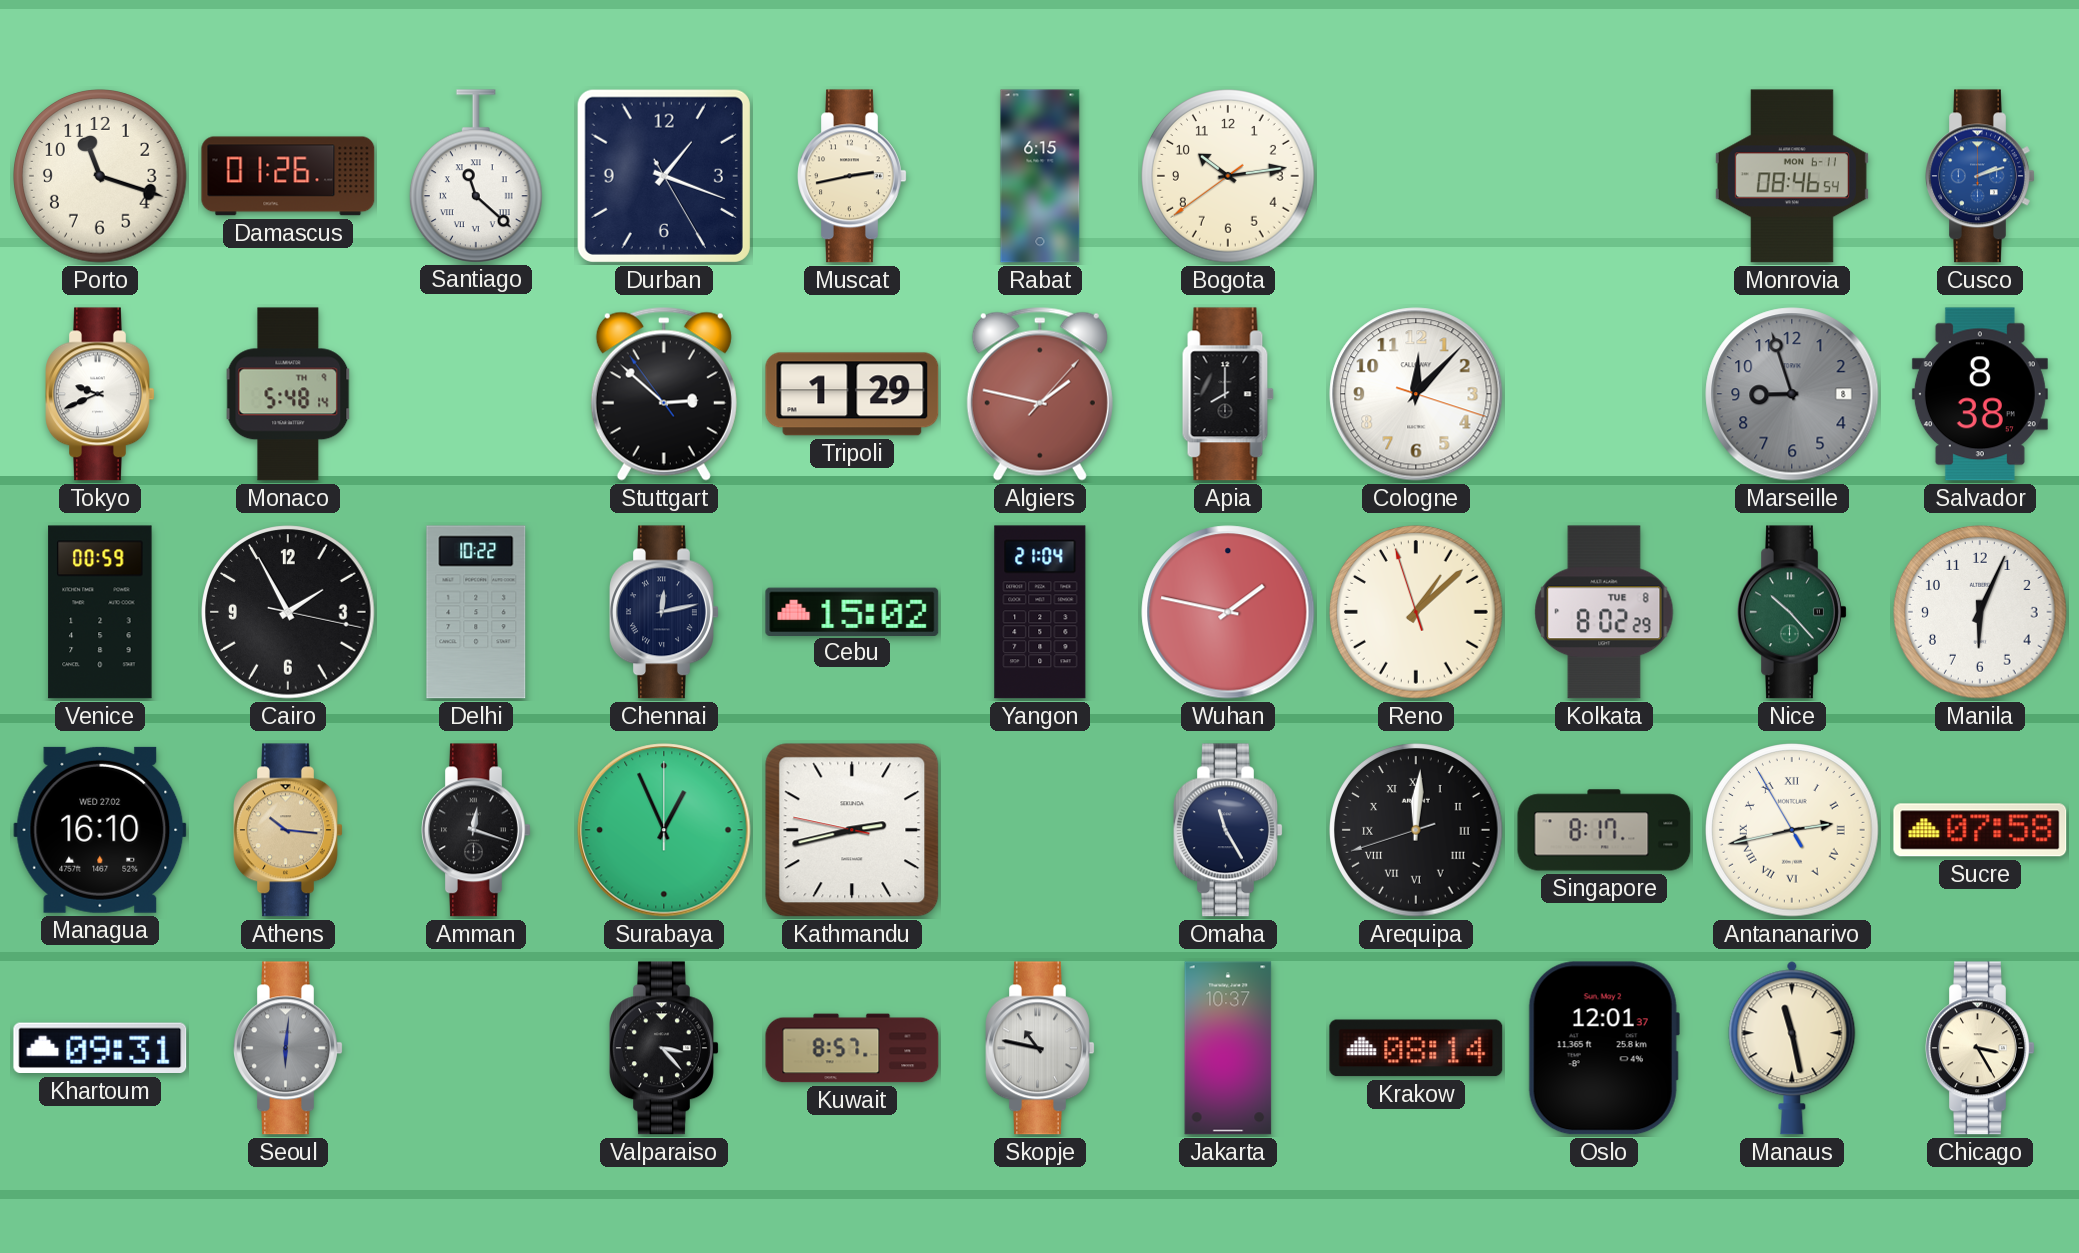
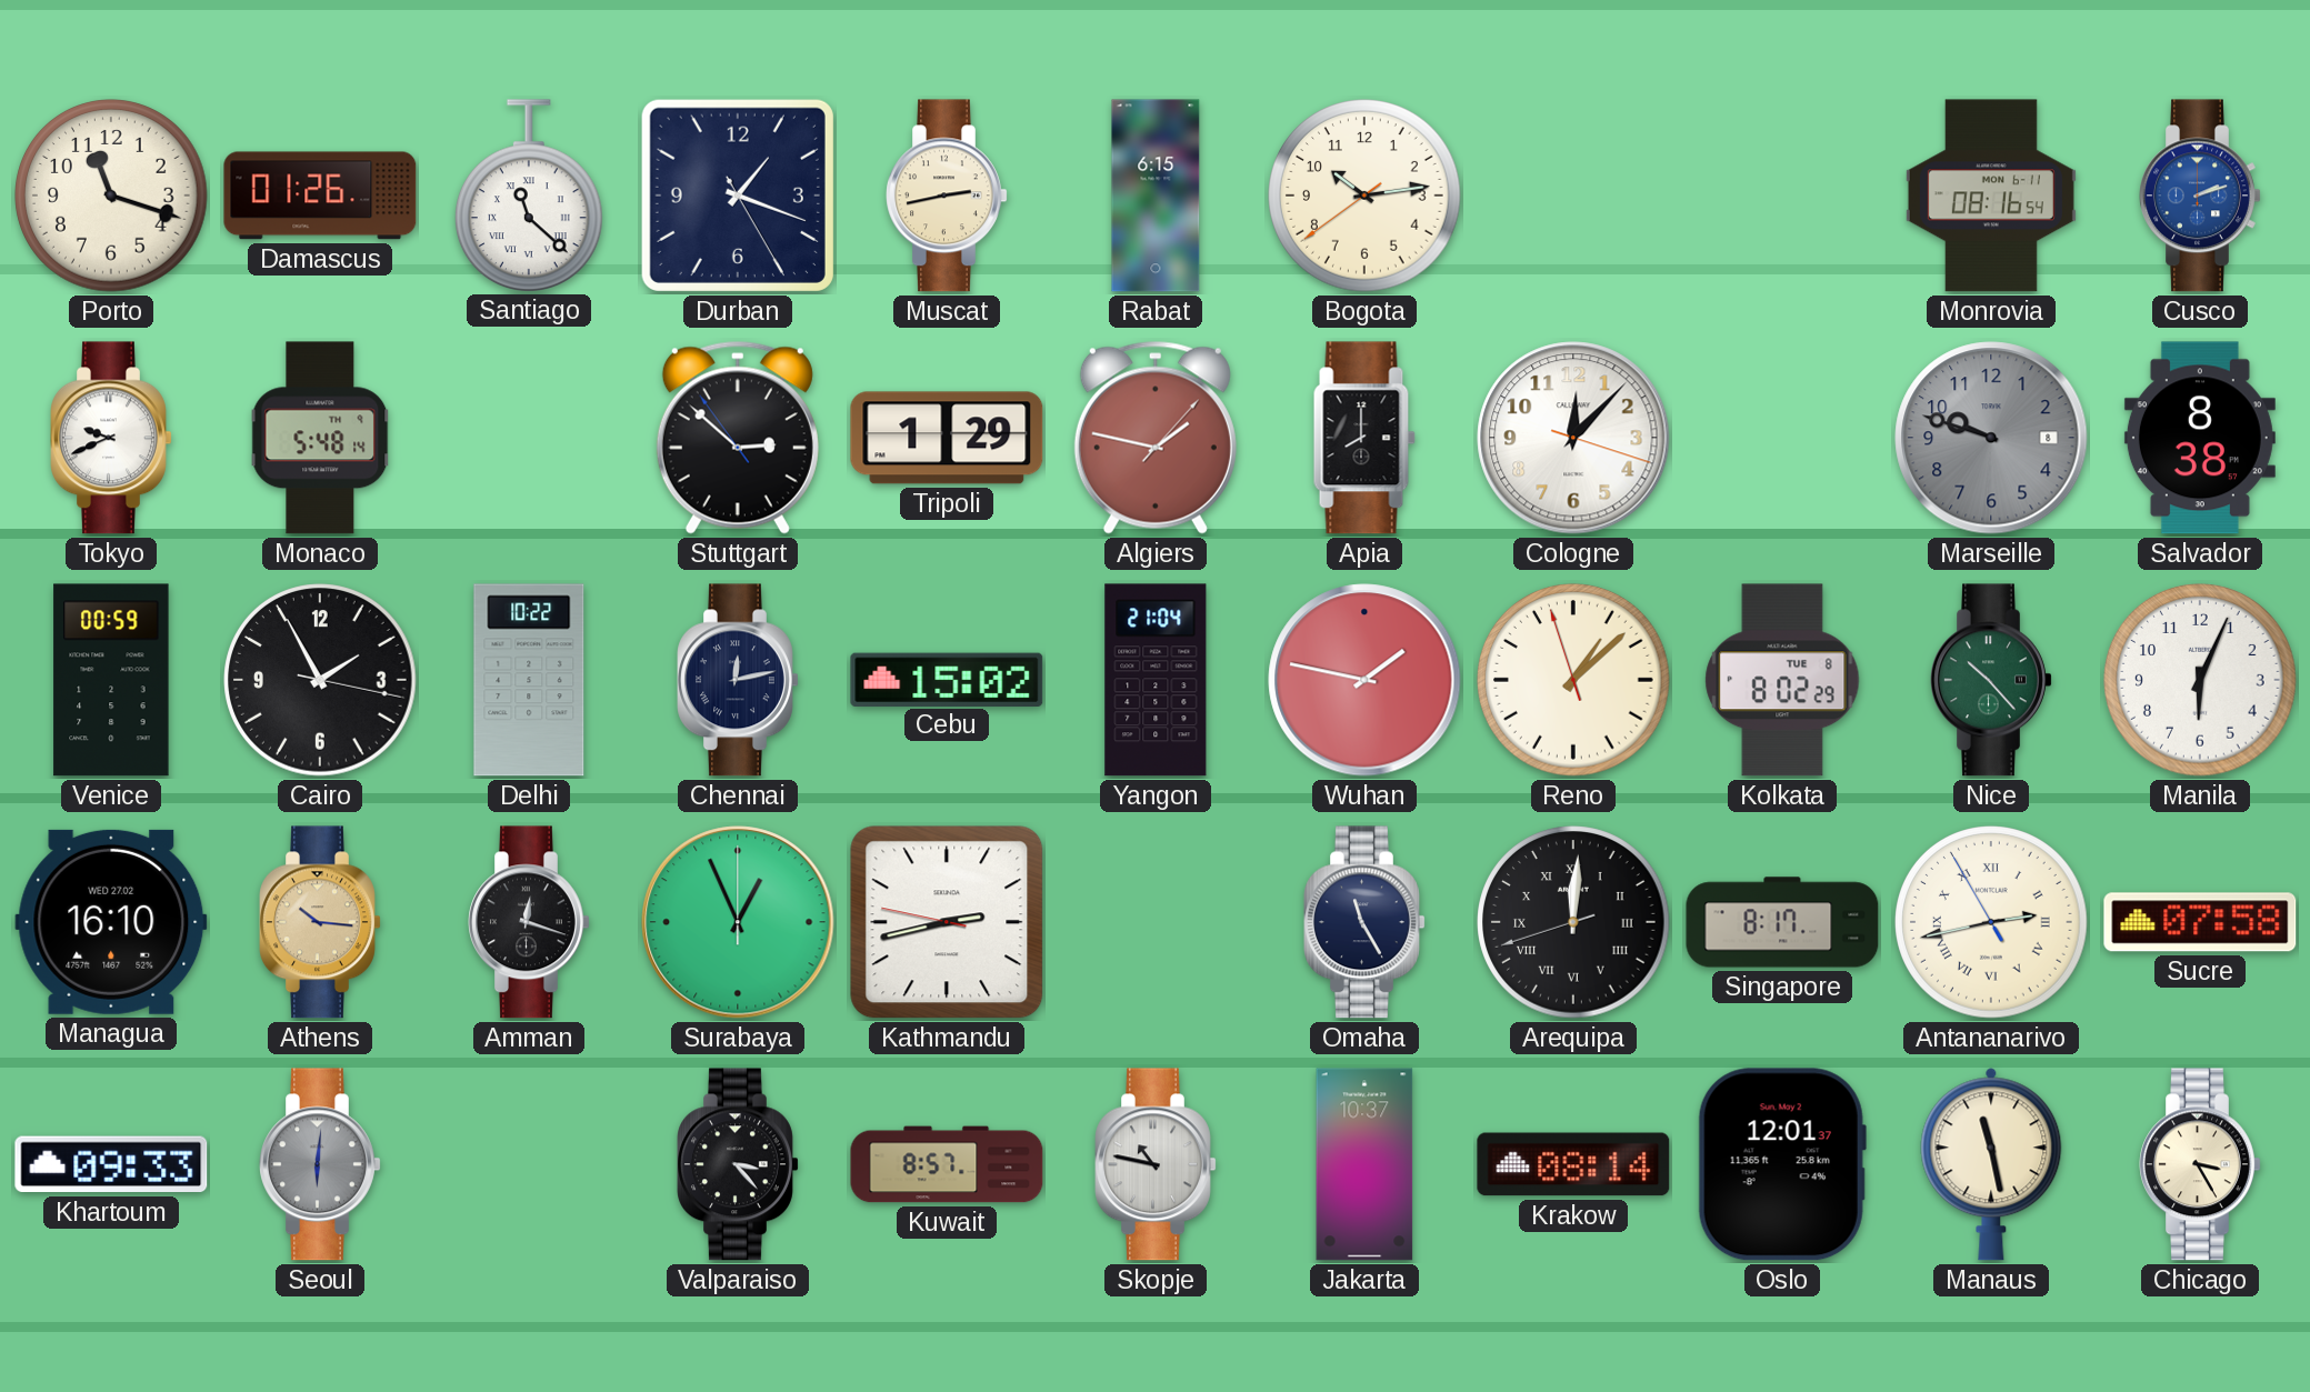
Monrovia: 08:46 -> 08:16
Marseille: 8:57 -> 9:48
Khartoum: 09:31 -> 09:33
